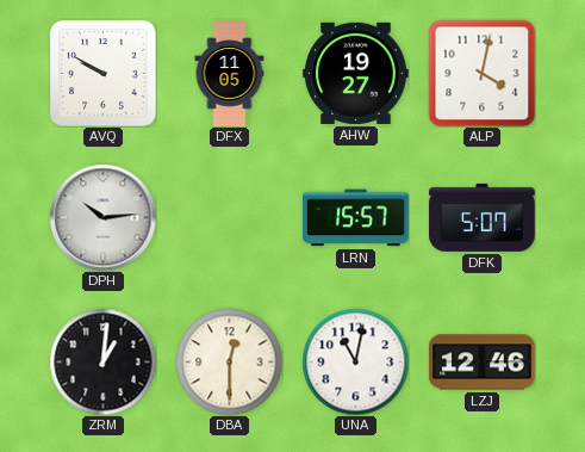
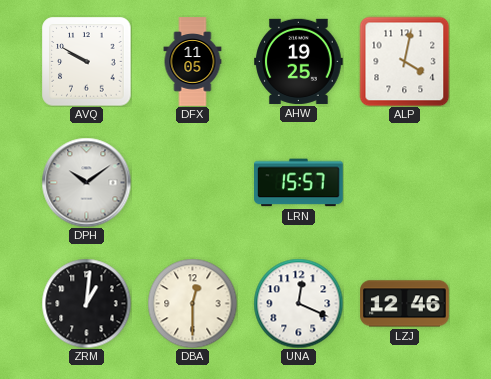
AHW: 19:27 -> 19:25
DPH: 10:14 -> 10:09
DFK: 5:07 -> none
UNA: 11:02 -> 12:19
